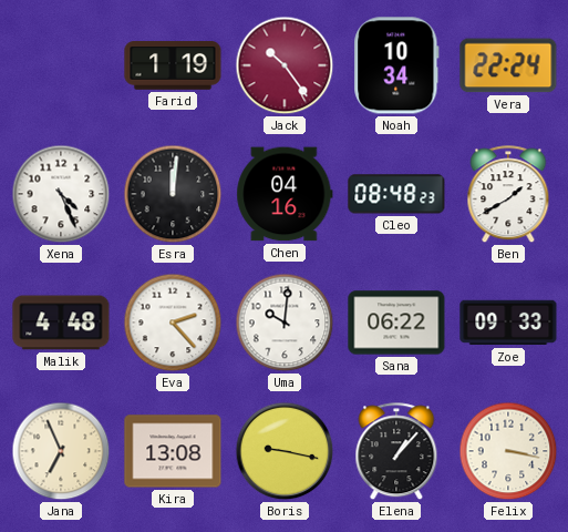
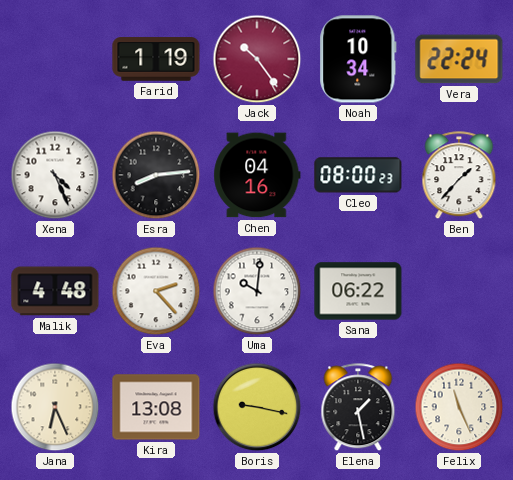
Esra: 12:01 -> 8:14
Cleo: 08:48 -> 08:00
Ben: 1:40 -> 1:37
Zoe: 09:33 -> none
Jana: 6:56 -> 6:26
Elena: 1:07 -> 1:28
Felix: 3:17 -> 11:26
